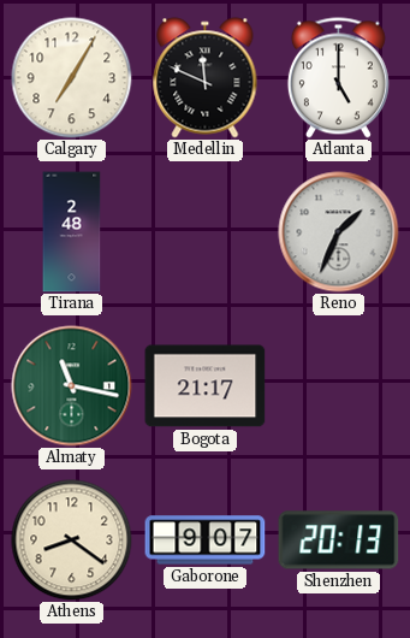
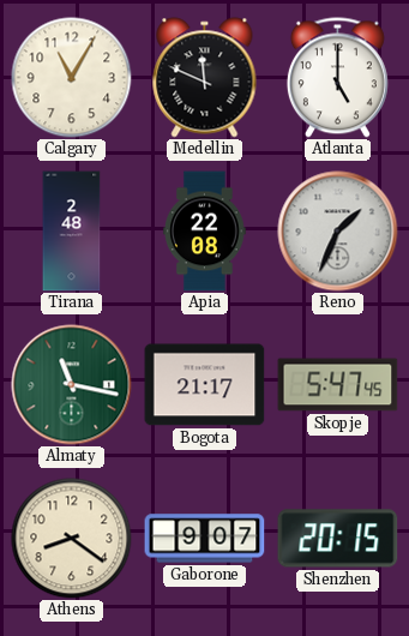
Calgary: 7:05 -> 11:05
Apia: none -> 22:08
Skopje: none -> 5:47
Shenzhen: 20:13 -> 20:15
